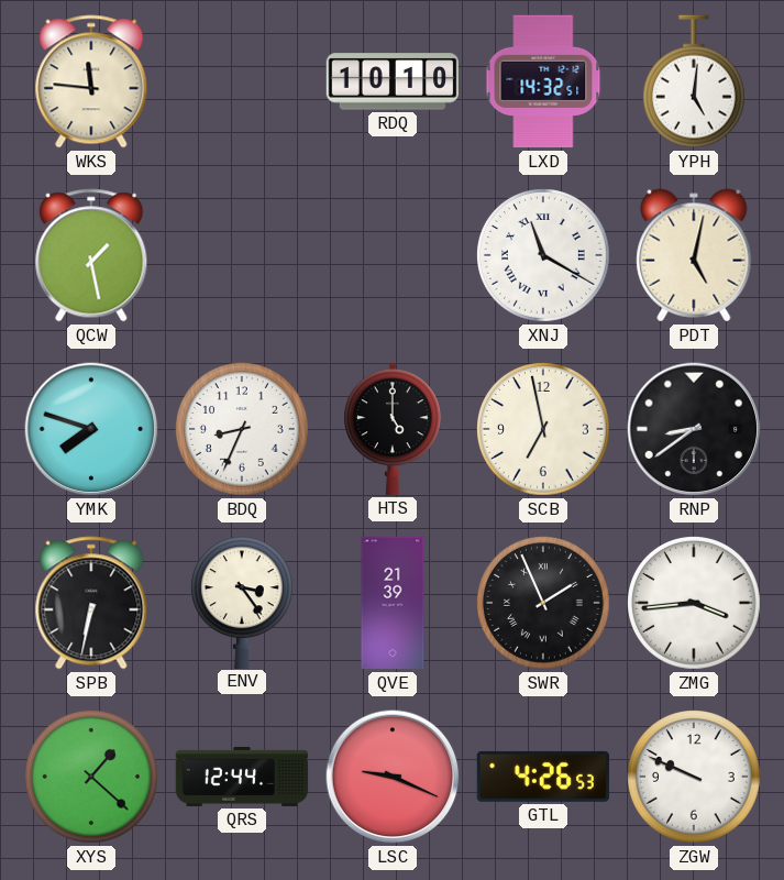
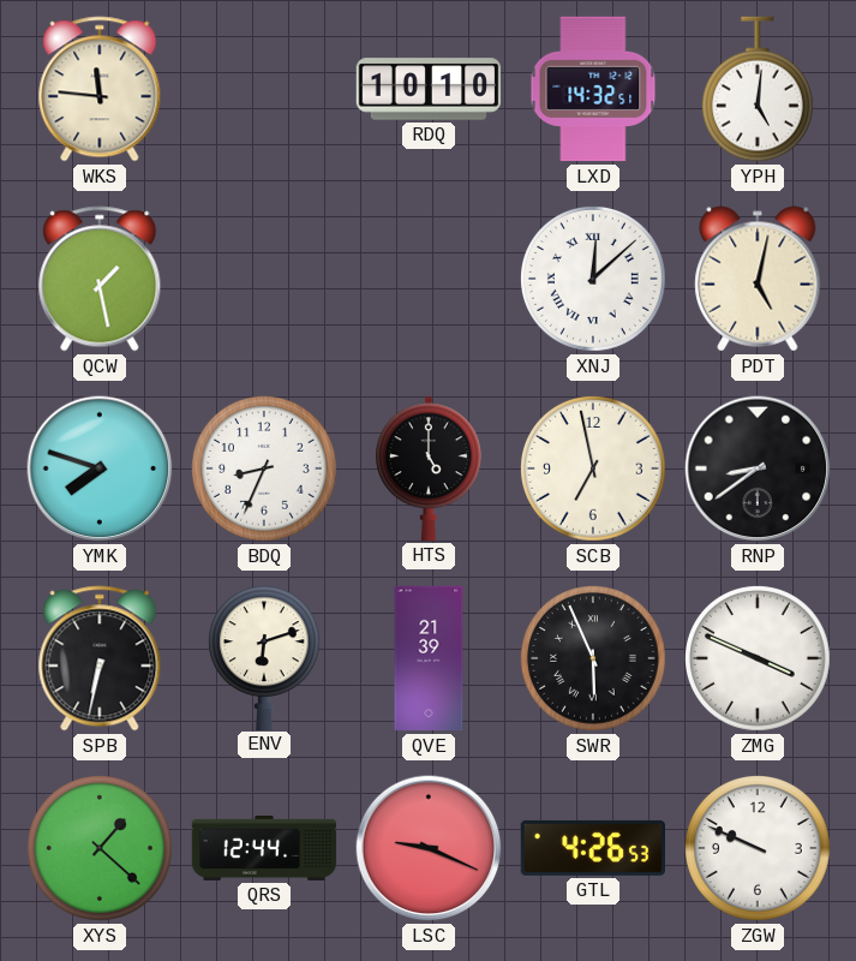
XNJ: 11:20 -> 12:08
ENV: 3:24 -> 6:12
SWR: 1:56 -> 5:56
ZMG: 3:44 -> 3:49
